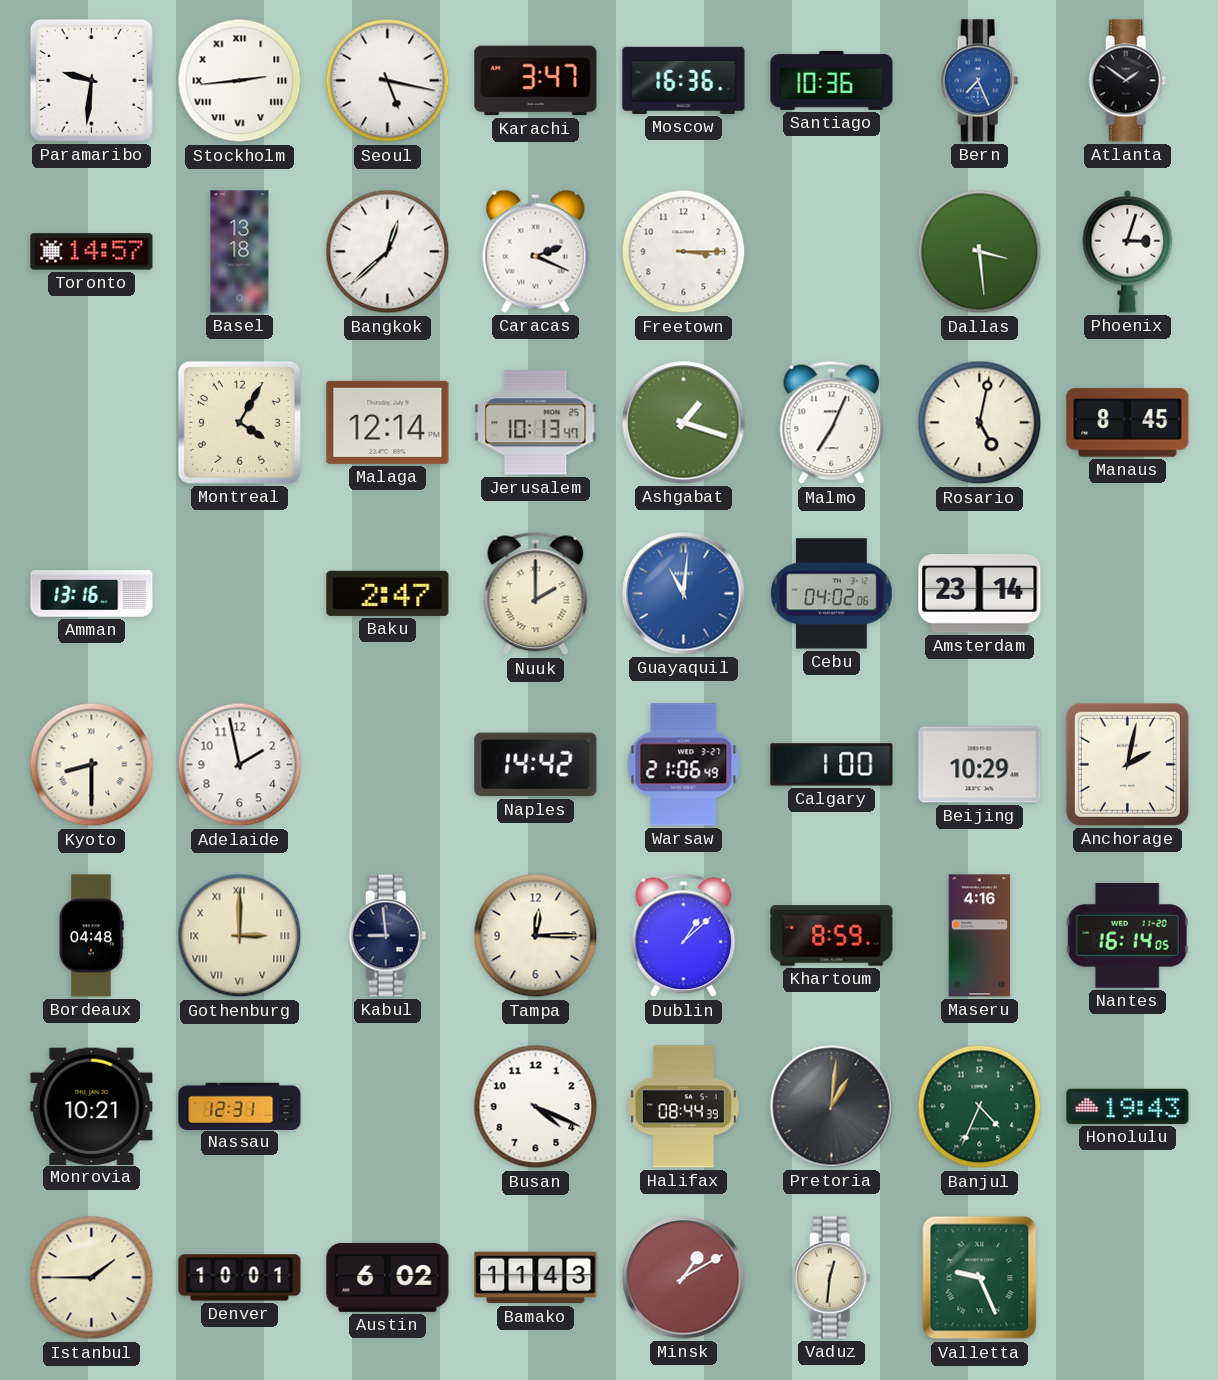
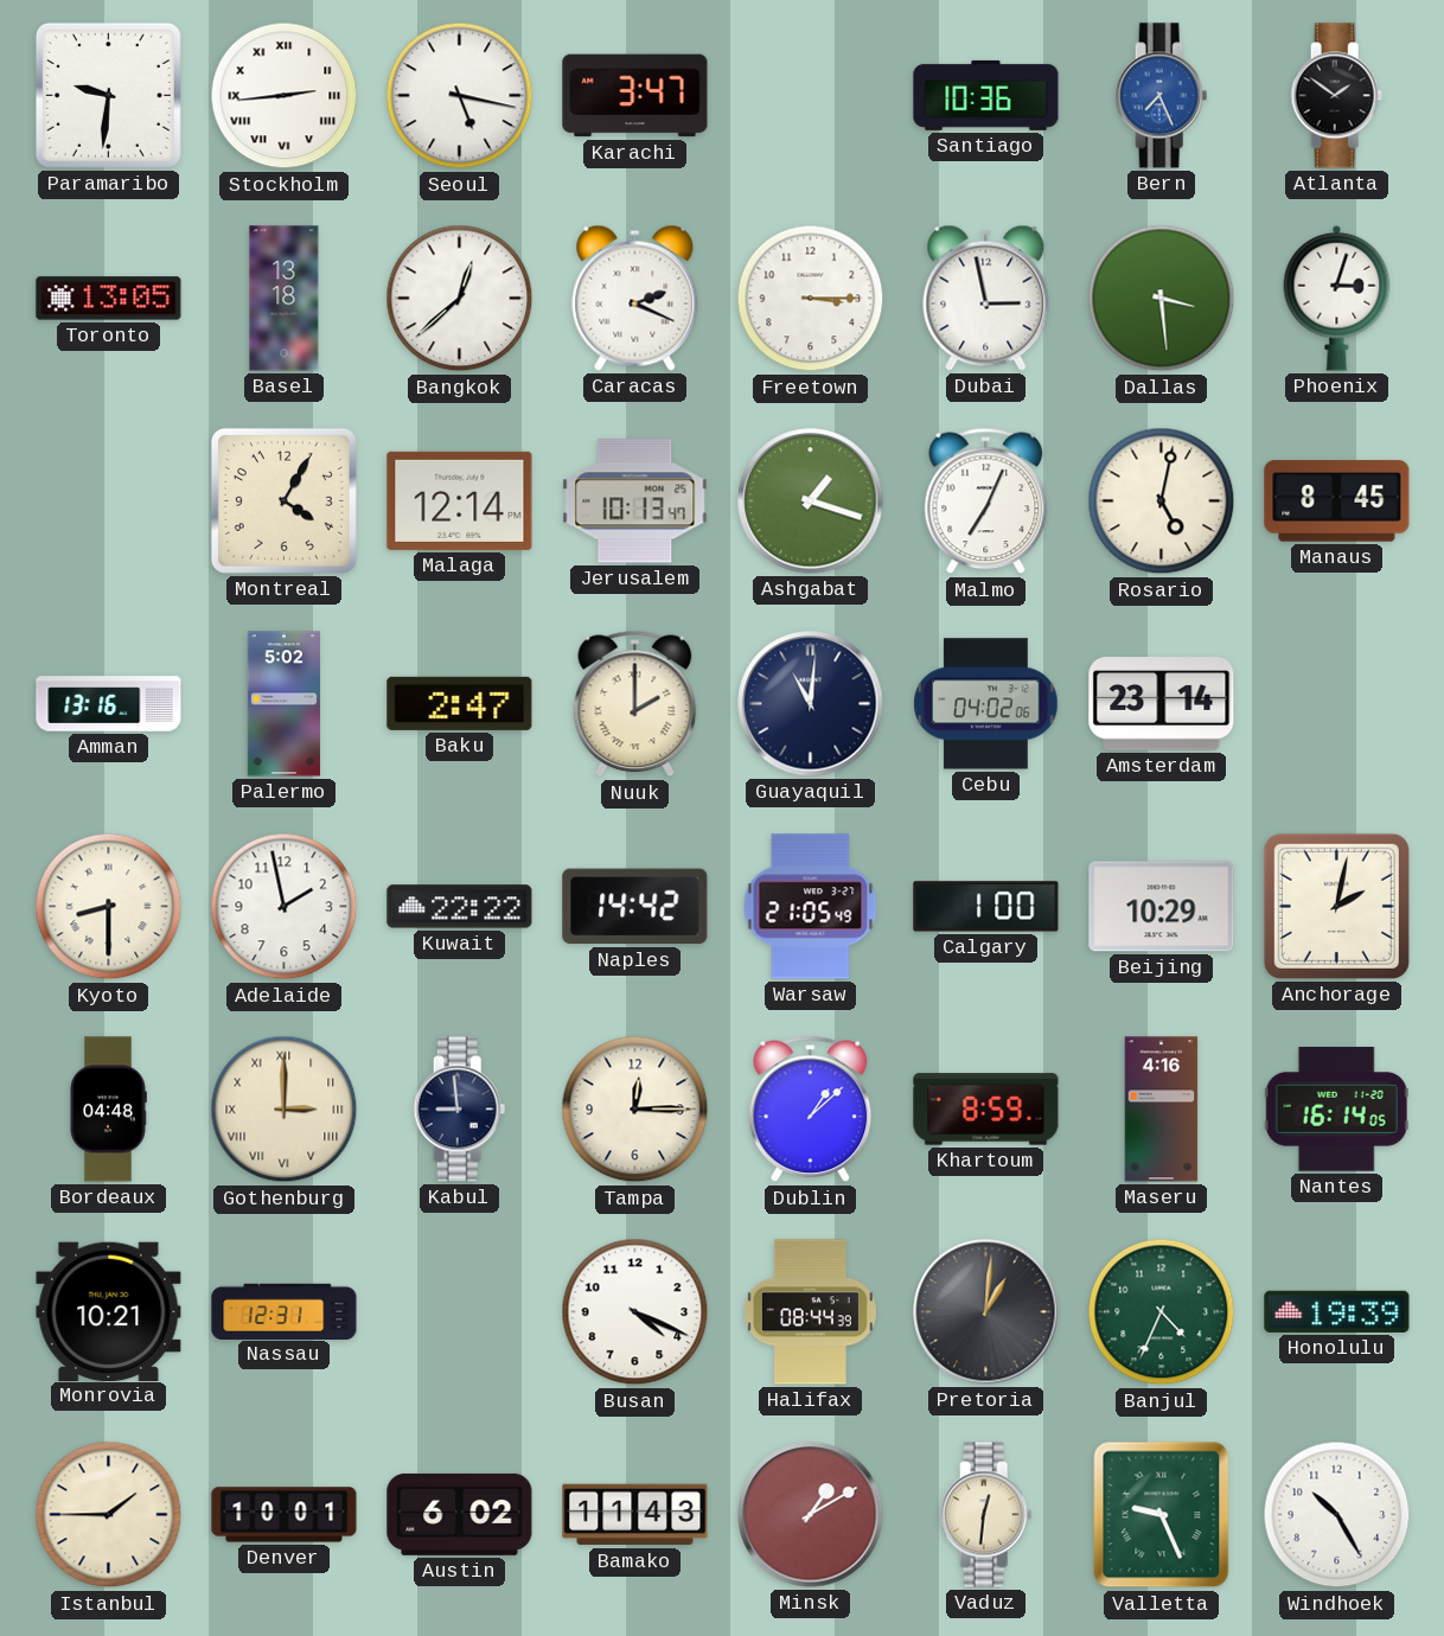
Moscow: 16:36 -> none
Toronto: 14:57 -> 13:05
Dubai: none -> 2:58
Palermo: none -> 5:02
Guayaquil dial: blue -> navy
Kuwait: none -> 22:22
Warsaw: 21:06 -> 21:05
Honolulu: 19:43 -> 19:39
Windhoek: none -> 10:25
